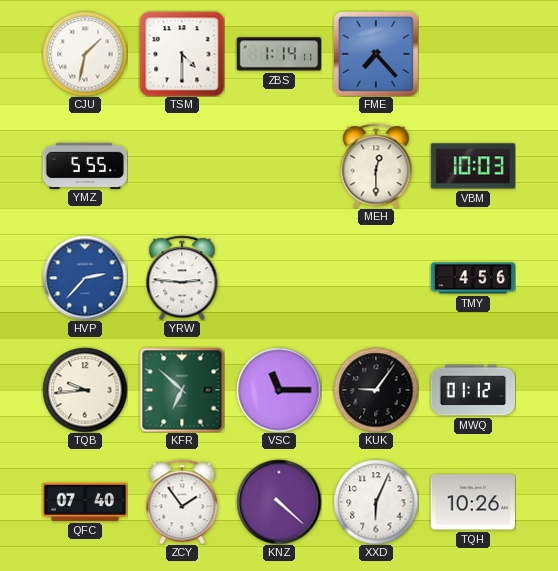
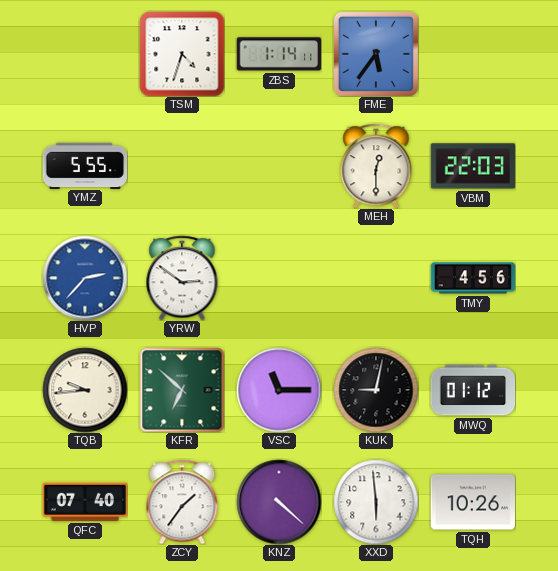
CJU: 1:32 -> none
TSM: 4:30 -> 4:33
FME: 7:23 -> 5:36
VBM: 10:03 -> 22:03
YRW: 2:46 -> 2:51
KUK: 9:06 -> 9:02
ZCY: 1:54 -> 1:36
XXD: 6:04 -> 5:59
